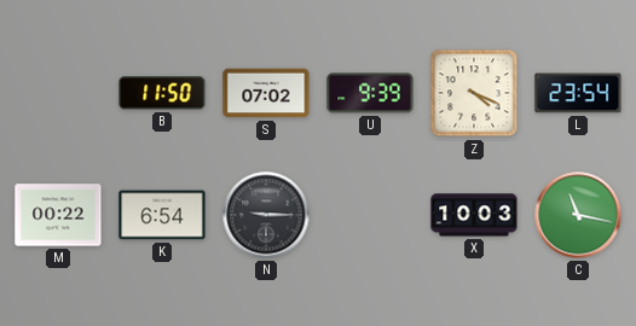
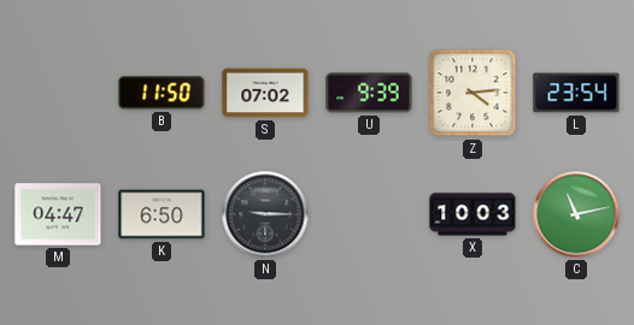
Z: 4:19 -> 4:14
M: 00:22 -> 04:47
K: 6:54 -> 6:50
C: 11:17 -> 11:13
